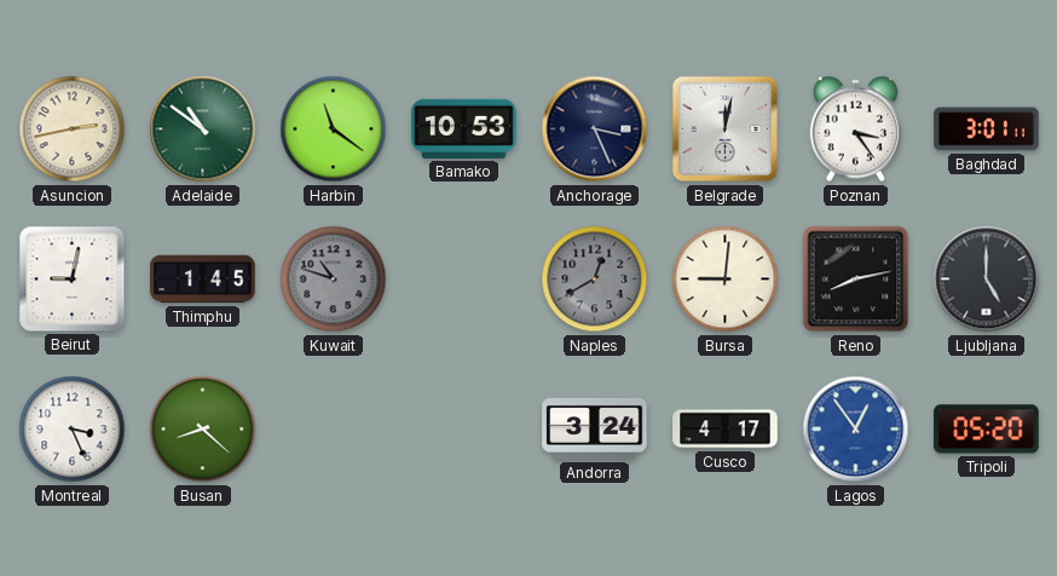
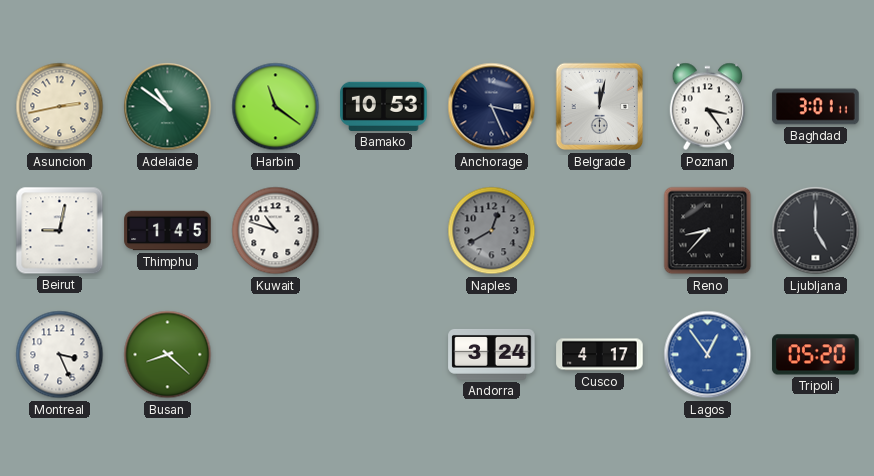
Kuwait dial: grey -> white
Bursa: 9:01 -> none
Reno: 8:13 -> 8:37
